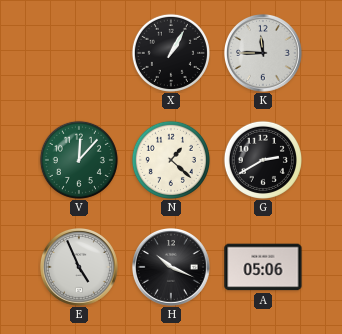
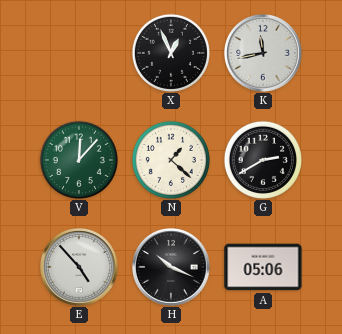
X: 1:05 -> 12:56
K: 11:45 -> 11:43
E: 4:56 -> 4:53
